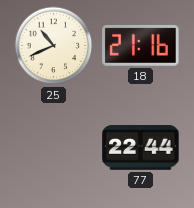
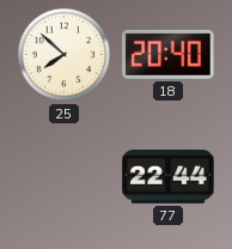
25: 10:41 -> 7:52
18: 21:16 -> 20:40
